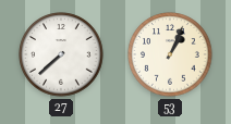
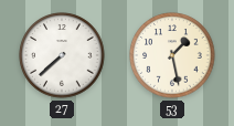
53: 1:04 -> 1:28
